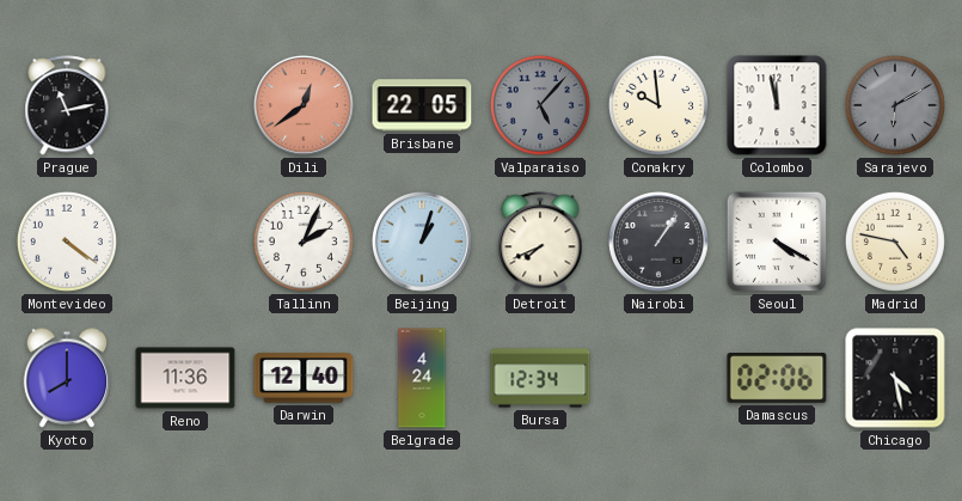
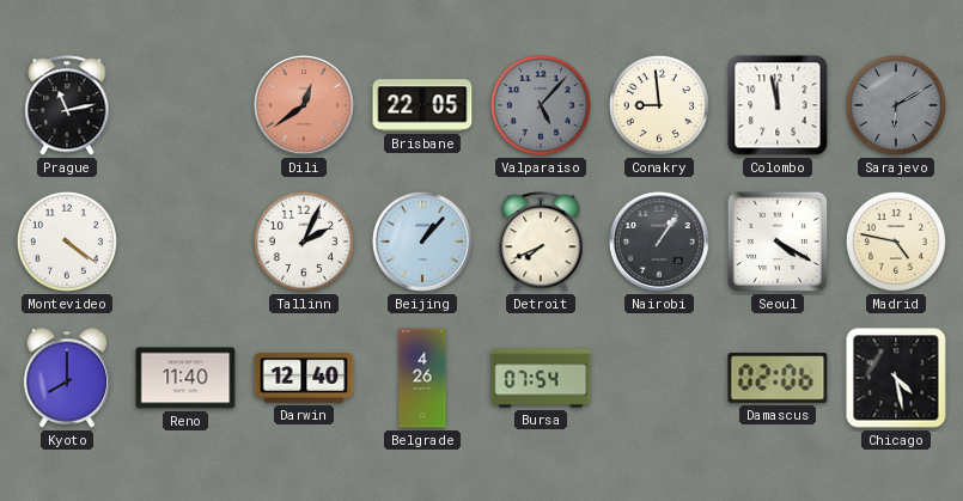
Conakry: 9:59 -> 8:59
Beijing: 1:03 -> 1:07
Reno: 11:36 -> 11:40
Belgrade: 4:24 -> 4:26
Bursa: 12:34 -> 07:54
